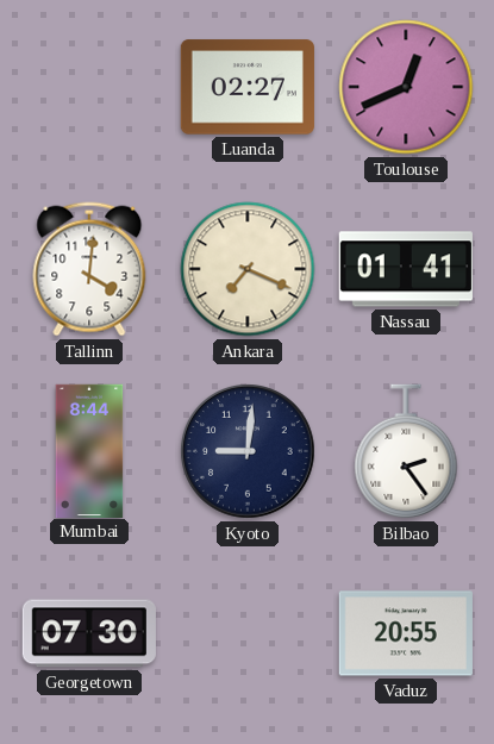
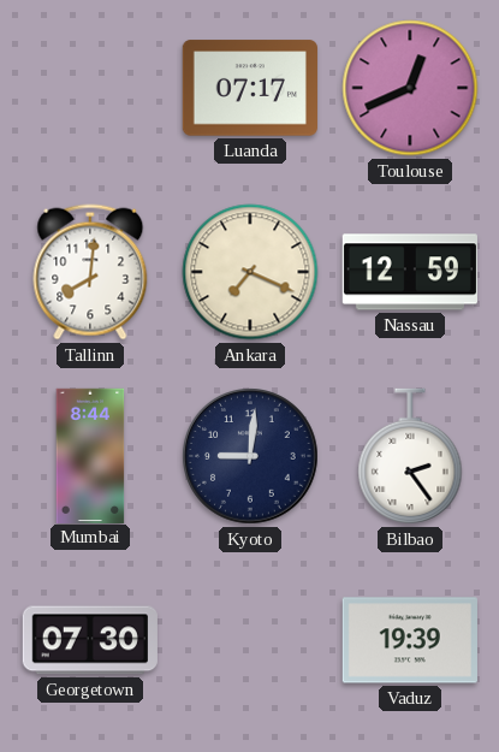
Luanda: 02:27 -> 07:17
Tallinn: 4:01 -> 8:01
Nassau: 01:41 -> 12:59
Vaduz: 20:55 -> 19:39
